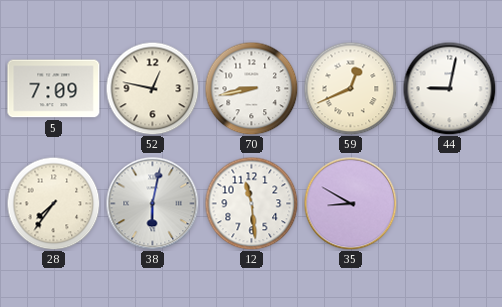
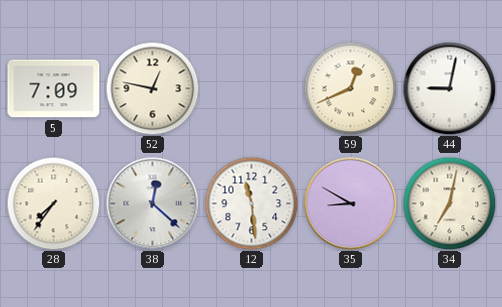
70: 8:43 -> none
38: 6:02 -> 12:22
34: none -> 7:02
